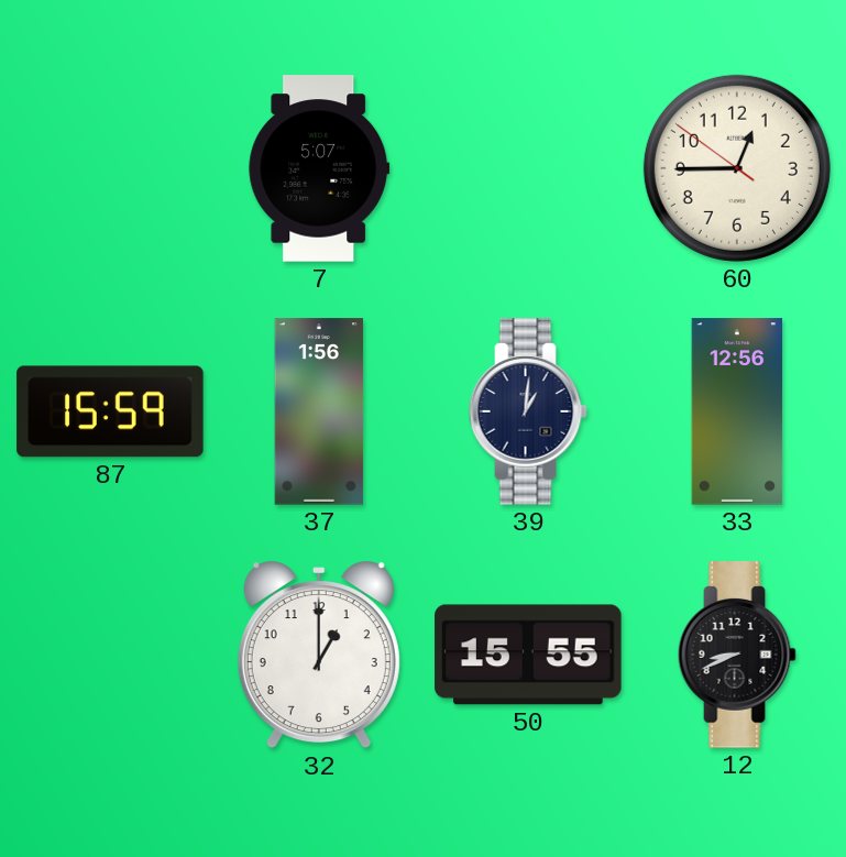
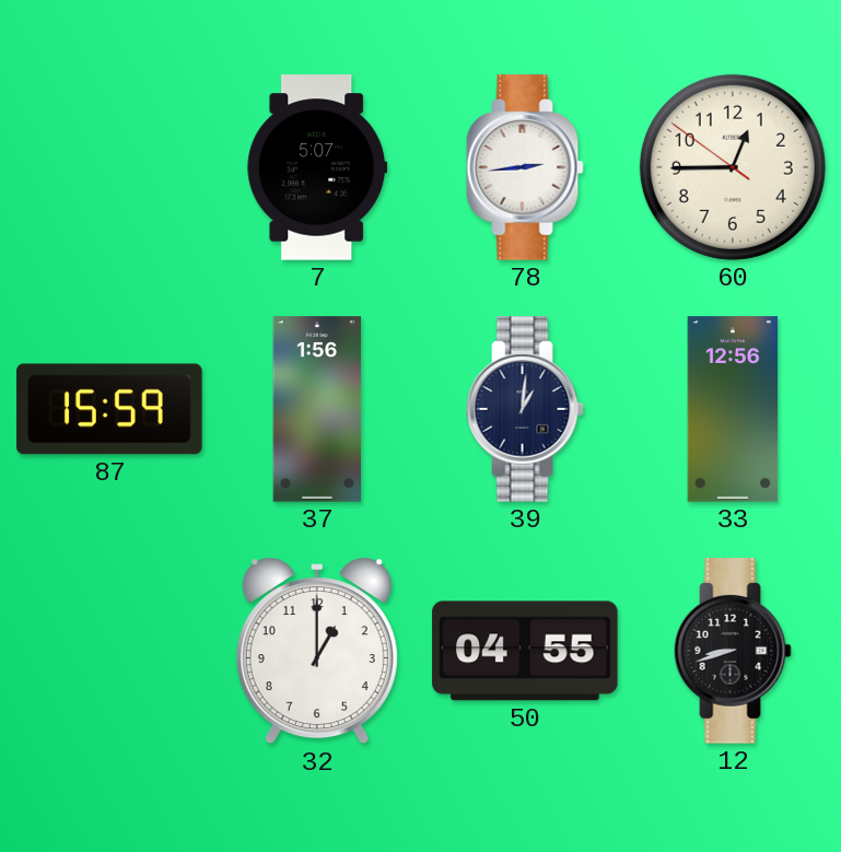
78: none -> 2:44
50: 15:55 -> 04:55
12: 8:41 -> 8:42
